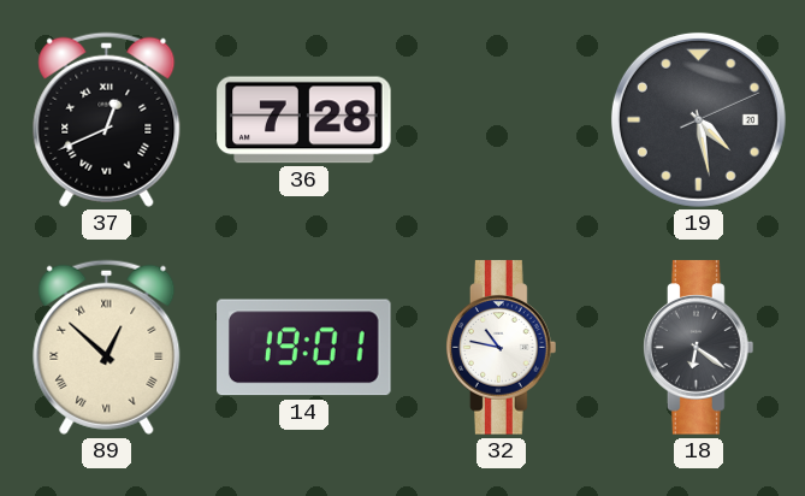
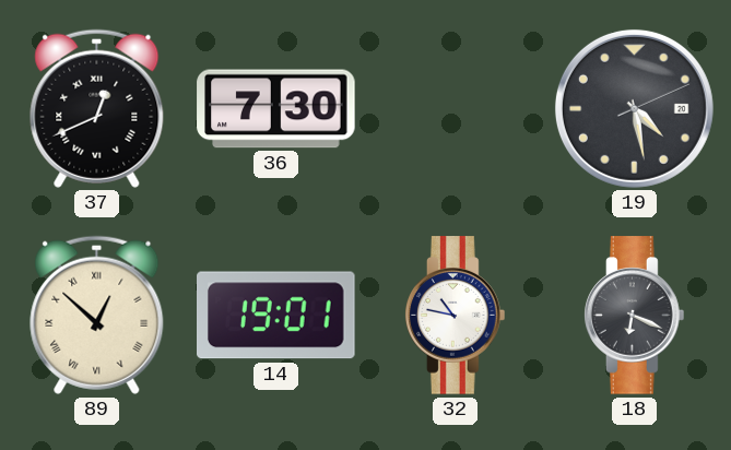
36: 7:28 -> 7:30
18: 6:21 -> 6:19
